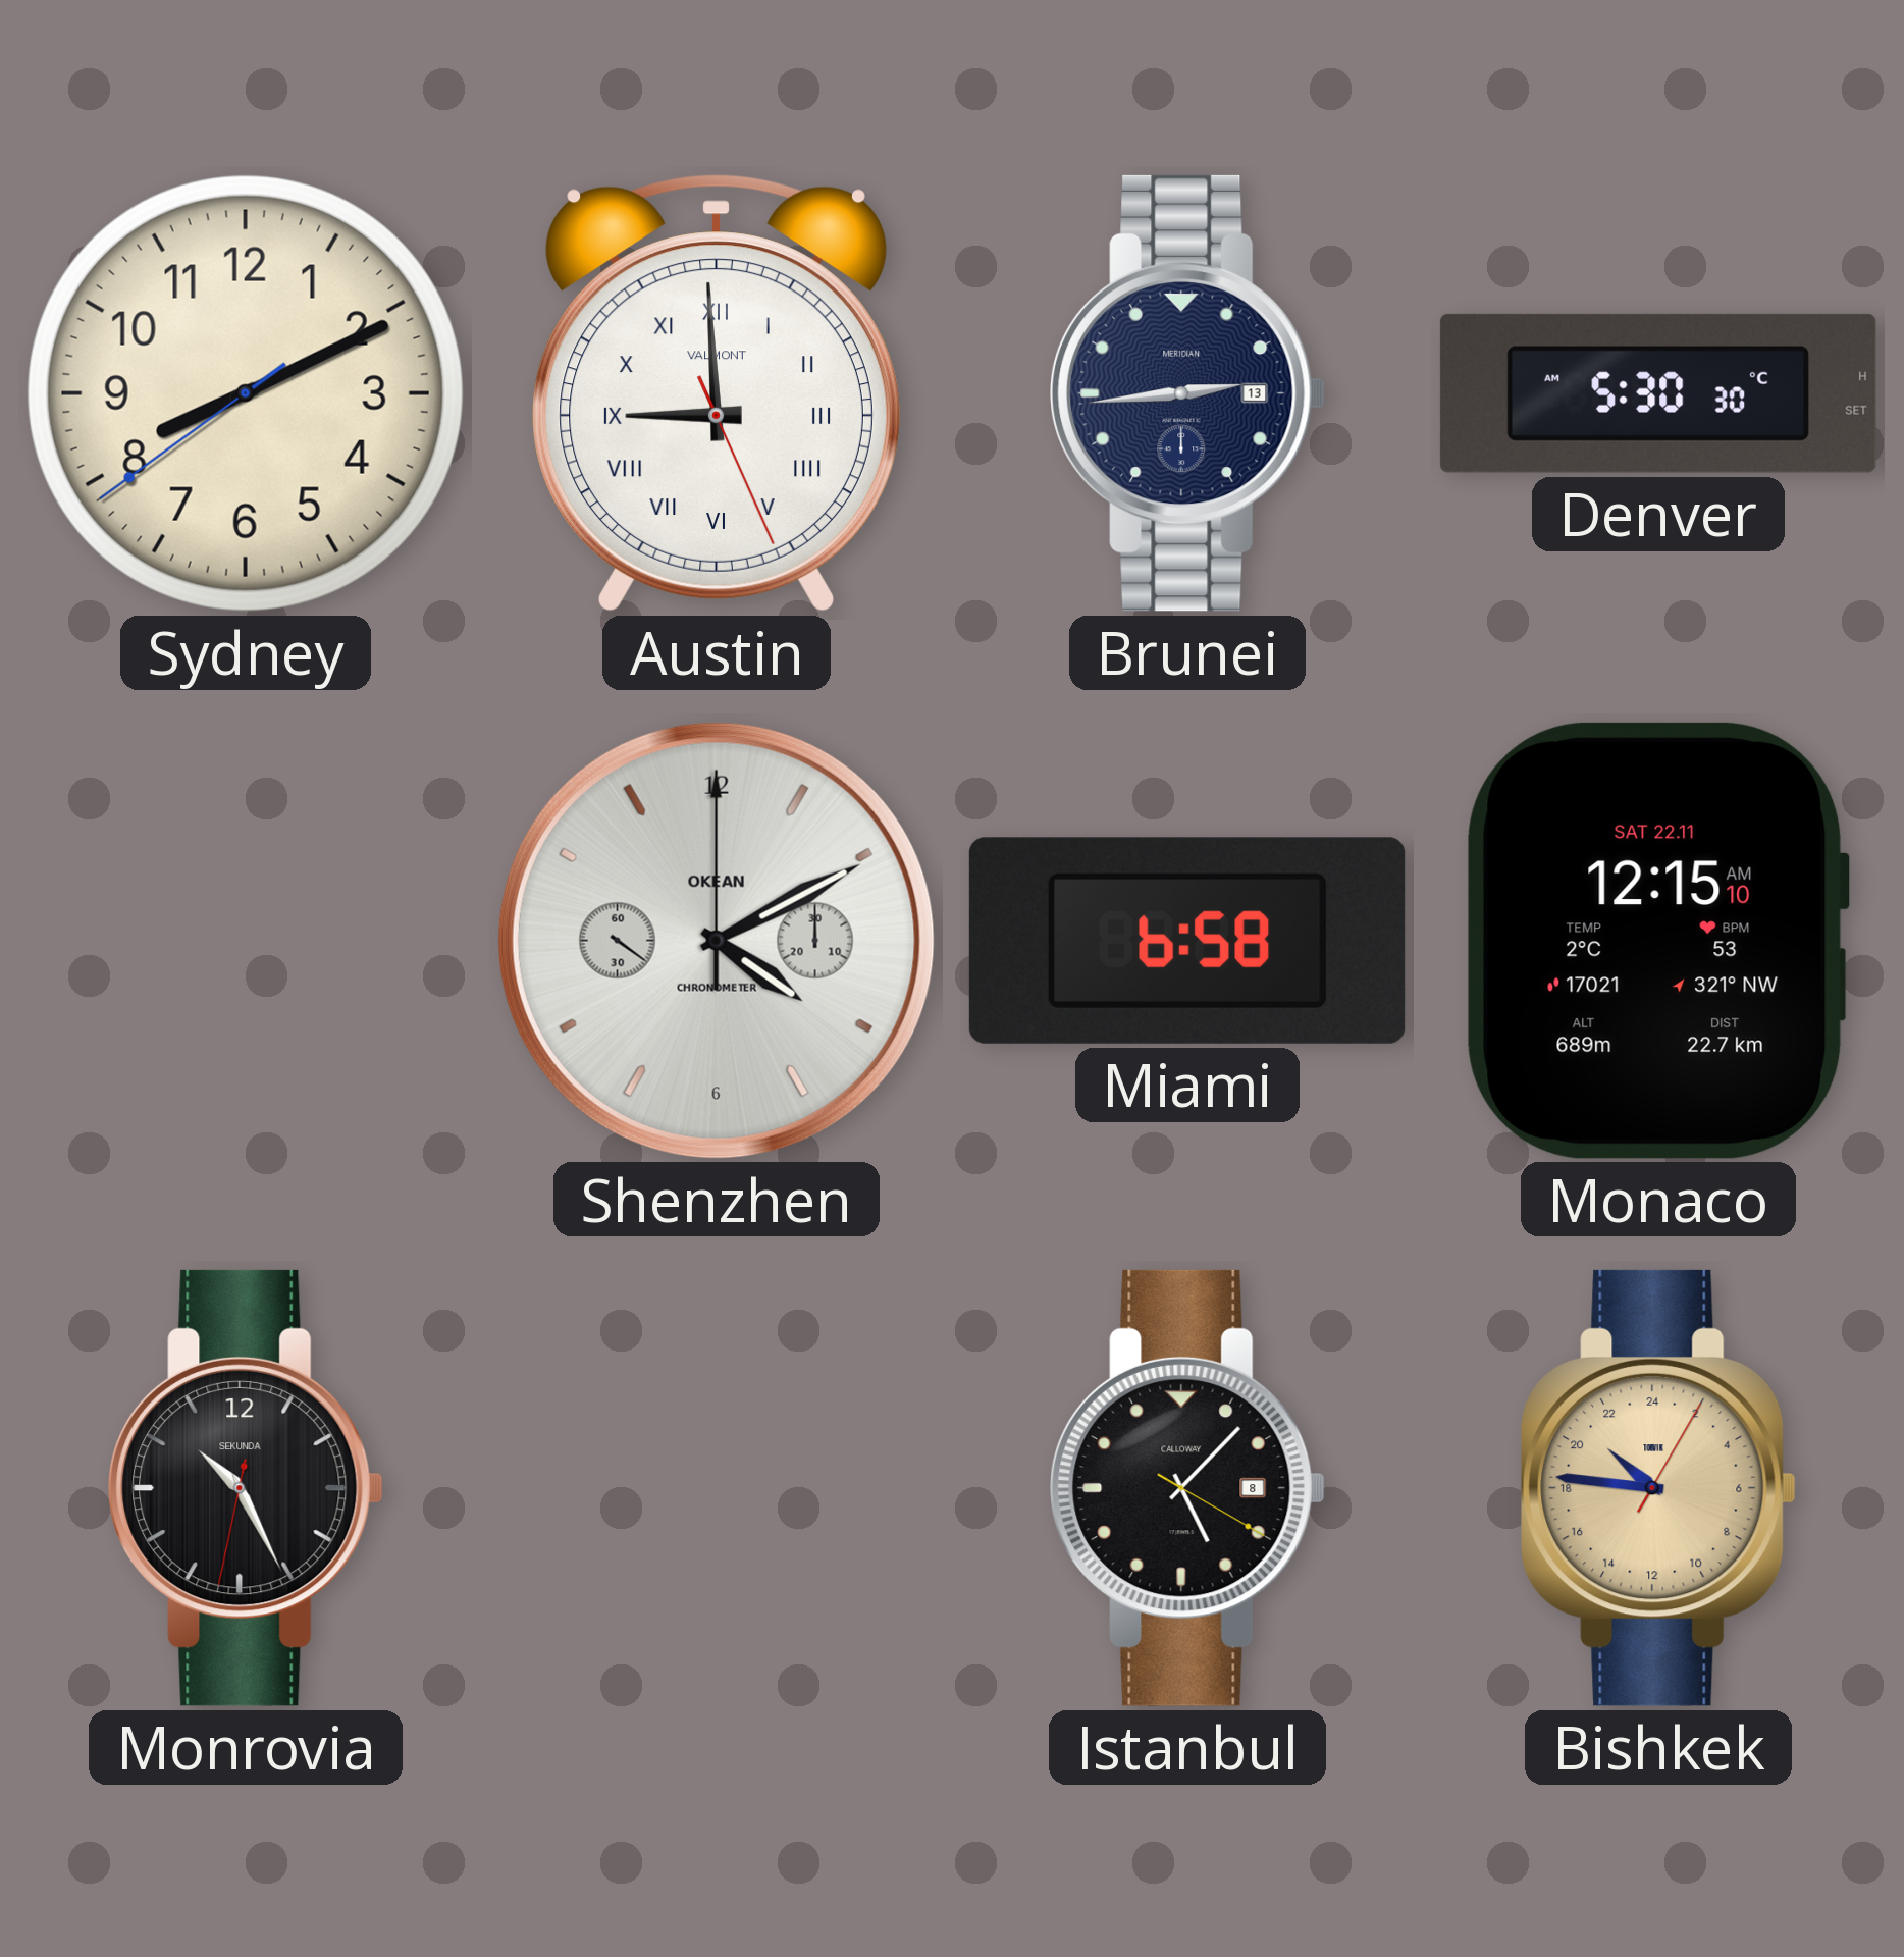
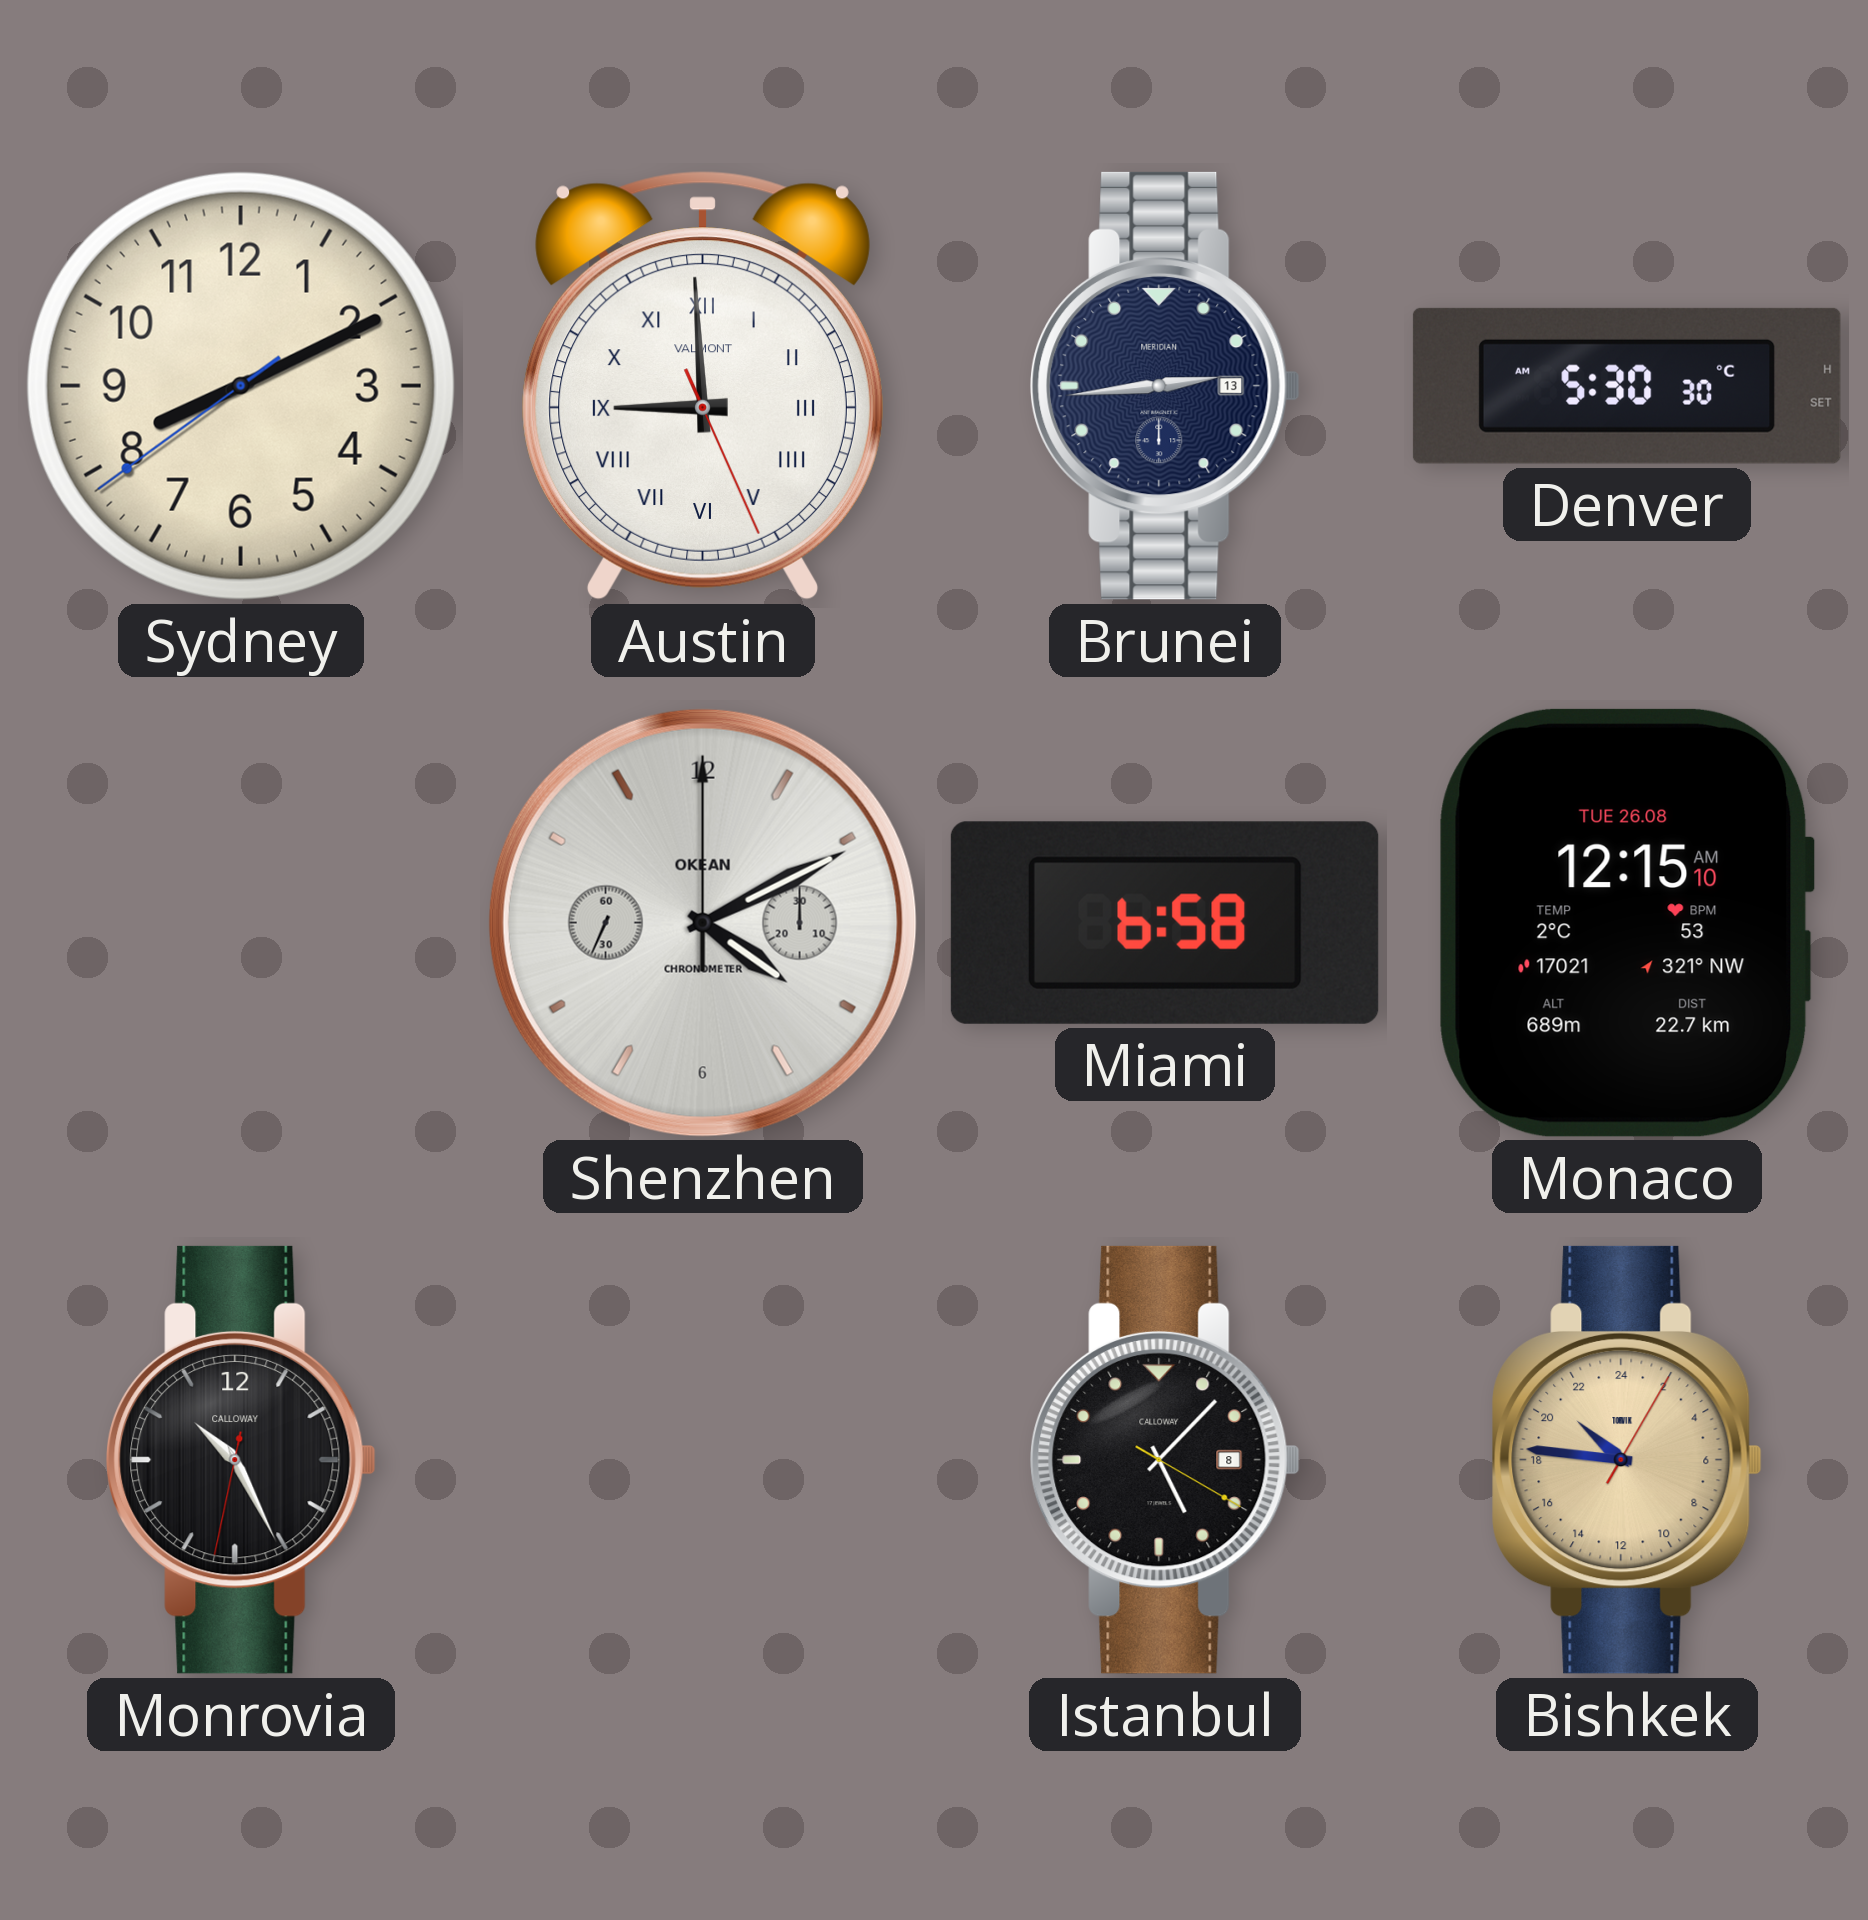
Shenzhen: 4:10:21 -> 4:10:34
Monaco date: SAT 22.11 -> TUE 26.08
Monrovia brand: SEKUNDA -> CALLOWAY
